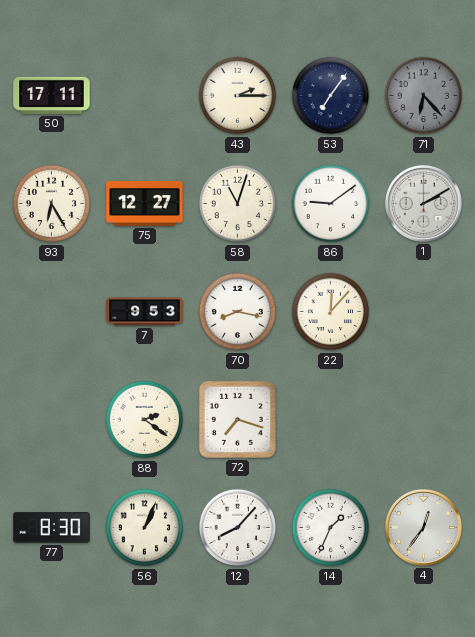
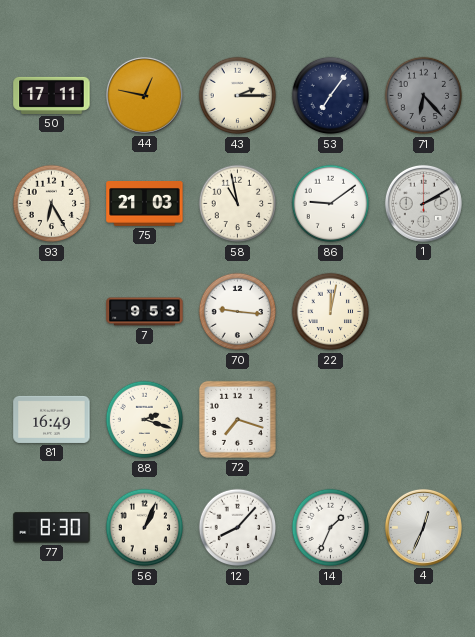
44: none -> 12:47
75: 12:27 -> 21:03
58: 11:03 -> 10:58
70: 8:17 -> 9:16
22: 12:07 -> 12:02
81: none -> 16:49
88: 2:21 -> 2:18
4: 12:36 -> 12:34
